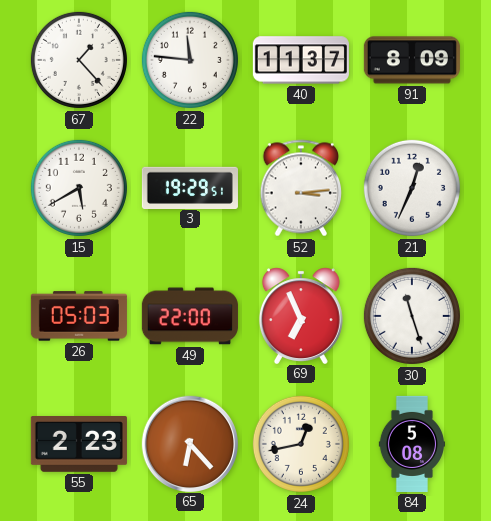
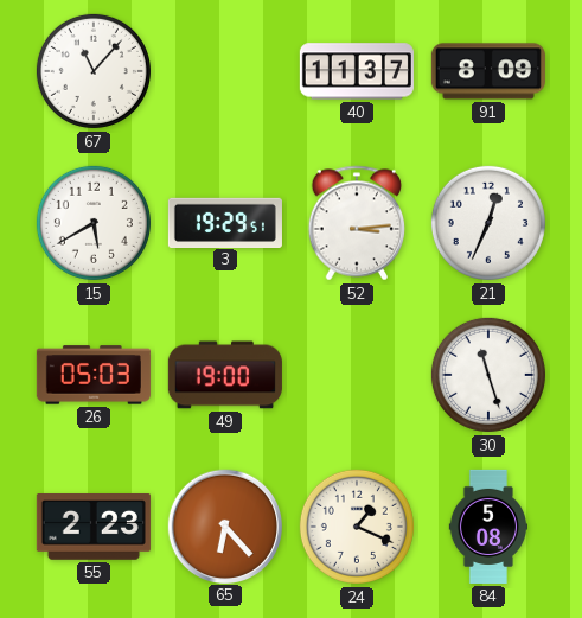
67: 1:23 -> 11:07
22: 11:46 -> none
49: 22:00 -> 19:00
69: 6:56 -> none
24: 12:43 -> 1:19
